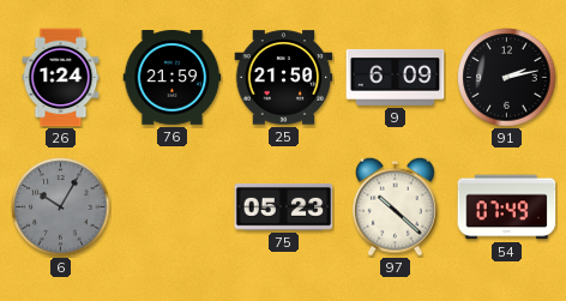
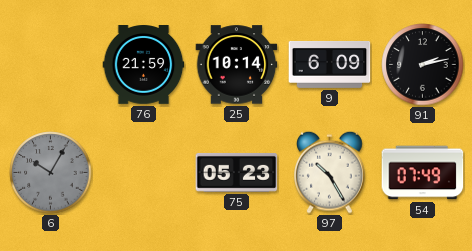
26: 1:24 -> none
25: 21:50 -> 10:14
97: 10:22 -> 10:25
